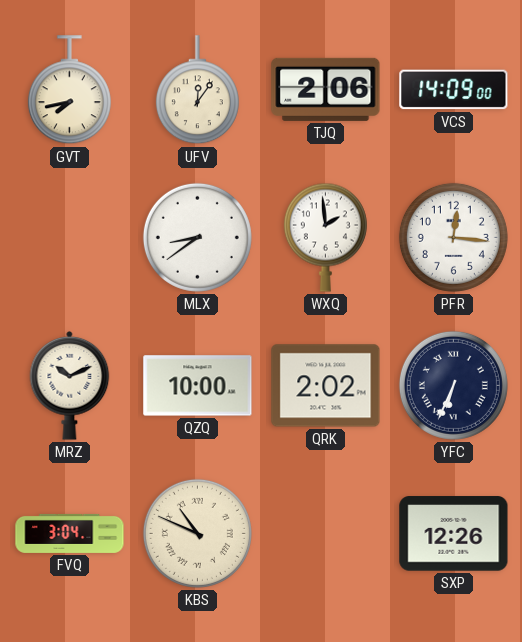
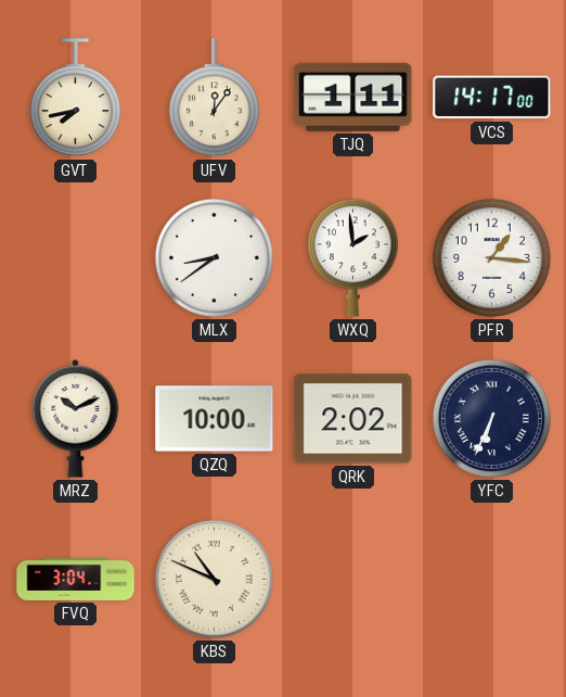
TJQ: 2:06 -> 1:11
VCS: 14:09 -> 14:17
PFR: 12:16 -> 1:16
SXP: 12:26 -> none
